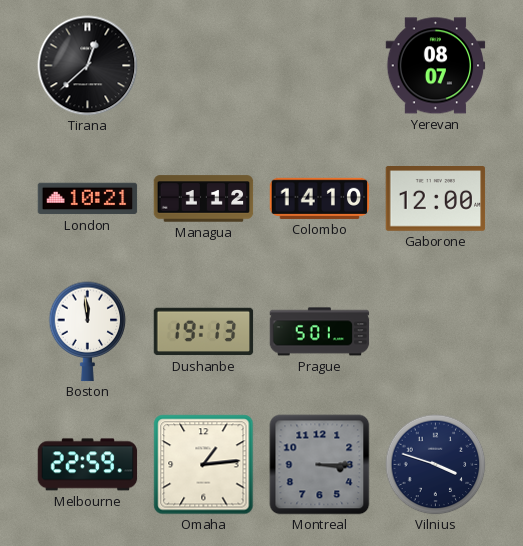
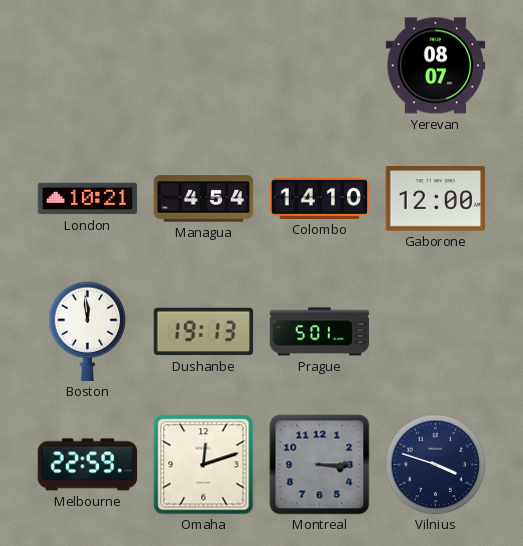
Tirana: 12:38 -> none
Managua: 1:12 -> 4:54
Omaha: 1:14 -> 12:12
